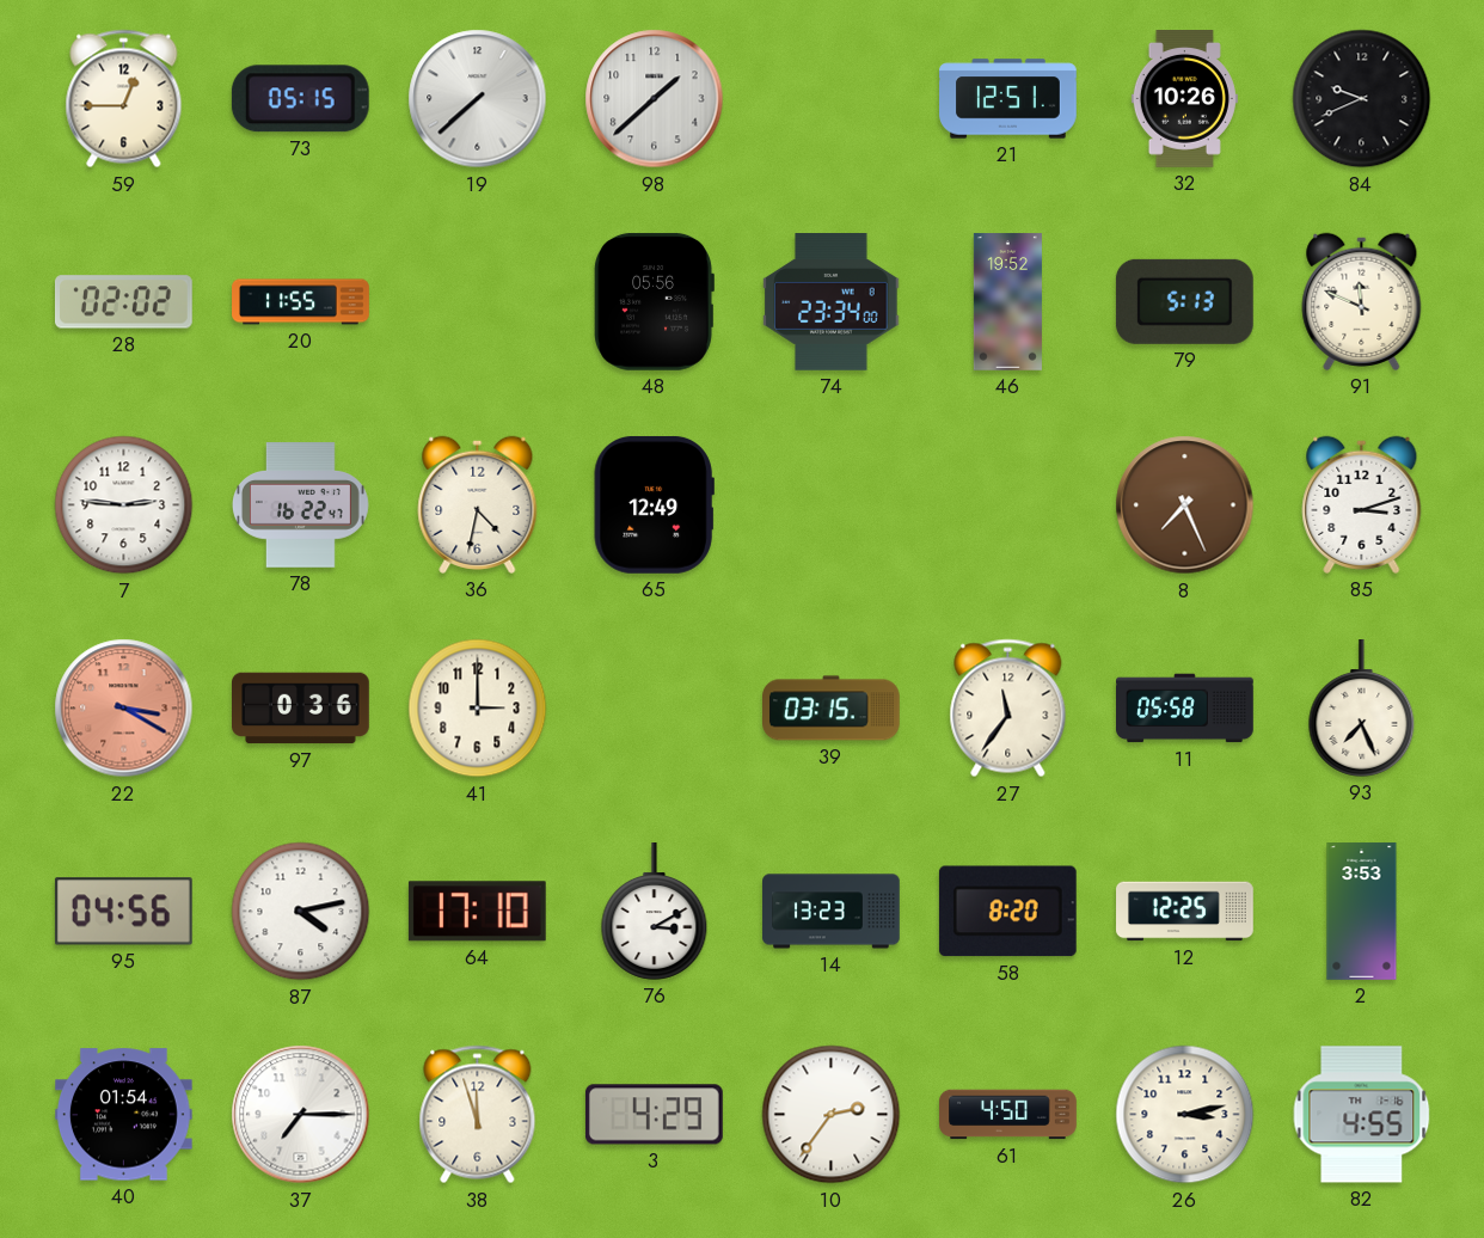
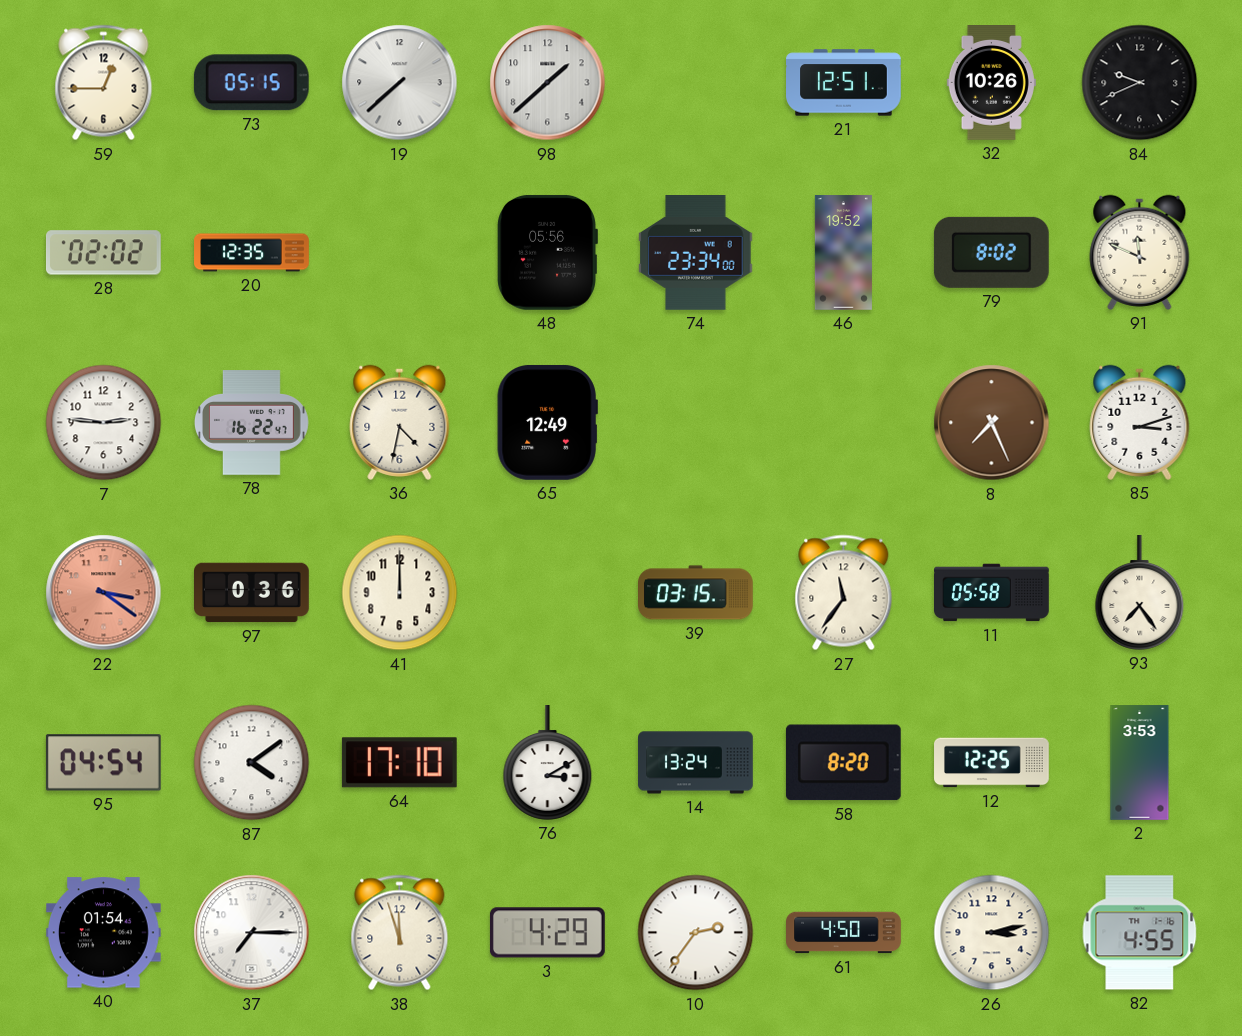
20: 11:55 -> 12:35
79: 5:13 -> 8:02
22: 3:20 -> 3:21
41: 3:00 -> 12:00
93: 7:26 -> 7:24
95: 04:56 -> 04:54
87: 4:13 -> 4:09
14: 13:23 -> 13:24
